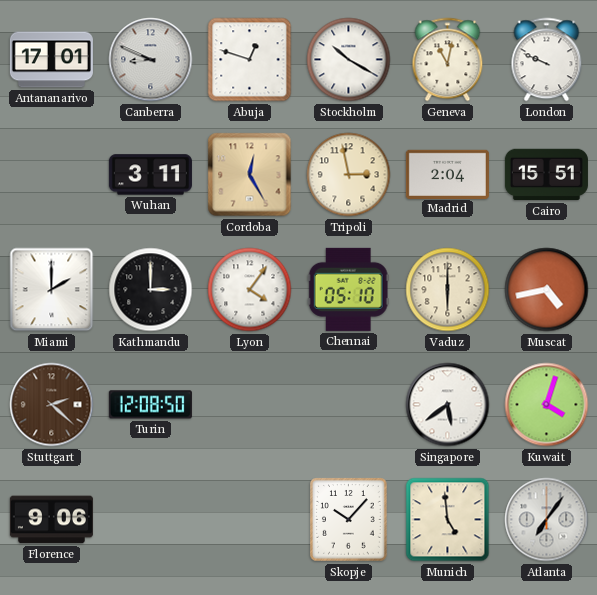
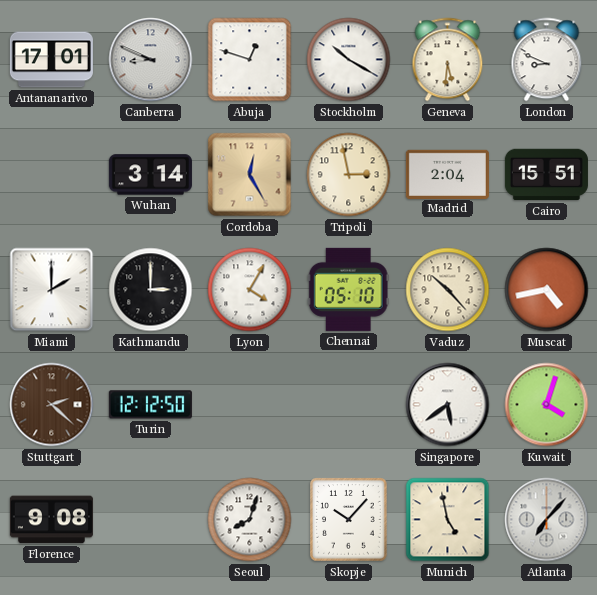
Geneva: 11:02 -> 5:31
London: 9:49 -> 8:49
Wuhan: 3:11 -> 3:14
Lyon: 4:06 -> 4:05
Vaduz: 6:00 -> 10:23
Turin: 12:08 -> 12:12
Florence: 9:06 -> 9:08
Seoul: none -> 8:03
Munich: 4:59 -> 4:58
Atlanta: 7:06 -> 7:07
